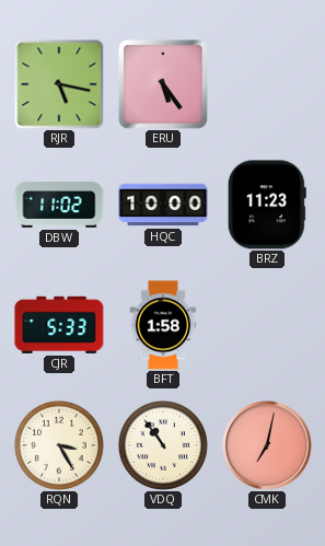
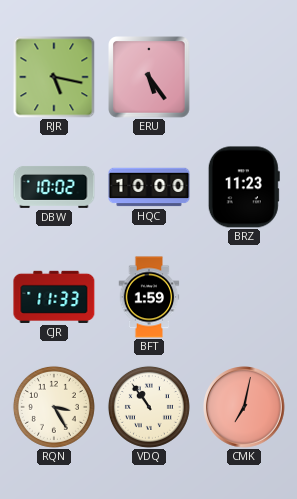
DBW: 11:02 -> 10:02
CJR: 5:33 -> 11:33
BFT: 1:58 -> 1:59
